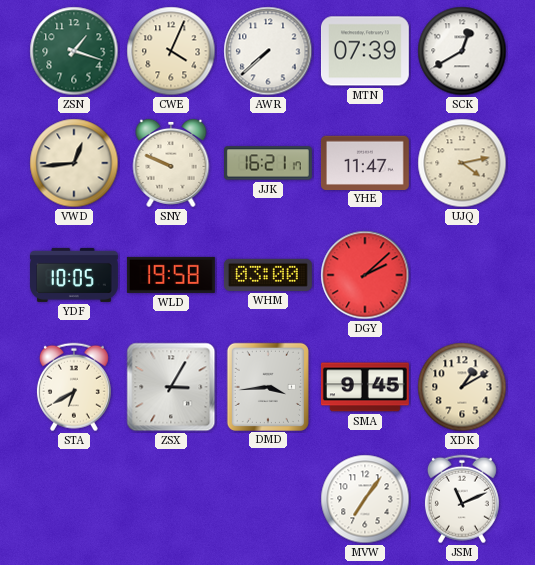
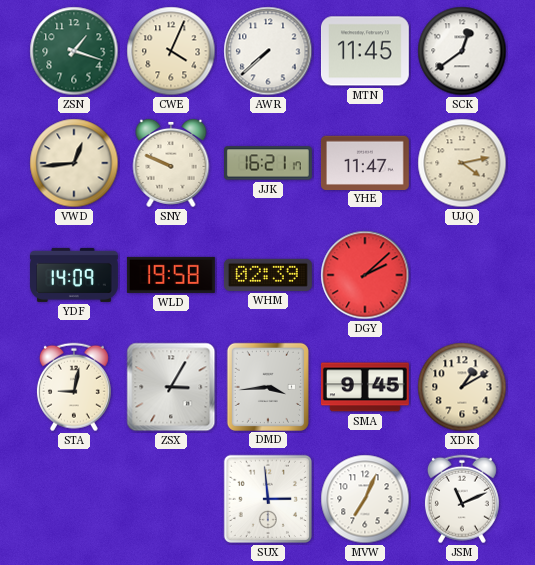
MTN: 07:39 -> 11:45
SCK: 12:40 -> 12:39
YDF: 10:05 -> 14:09
WHM: 03:00 -> 02:39
STA: 6:40 -> 9:02
SUX: none -> 2:59
MVW: 7:06 -> 7:04
